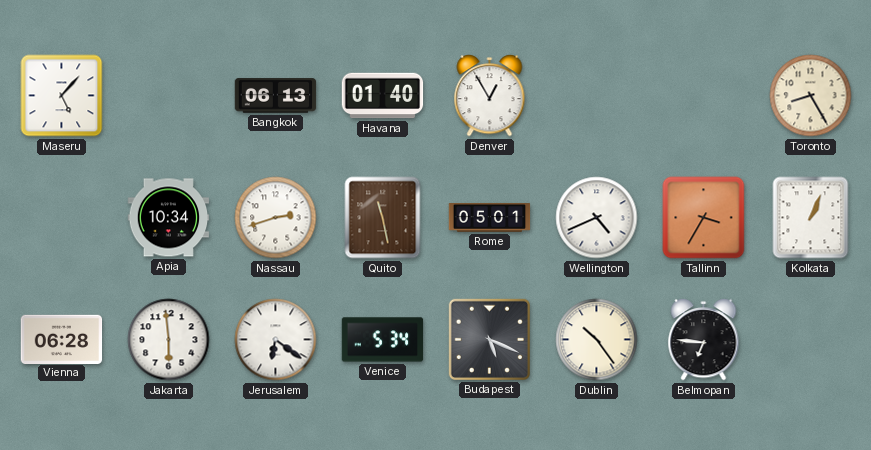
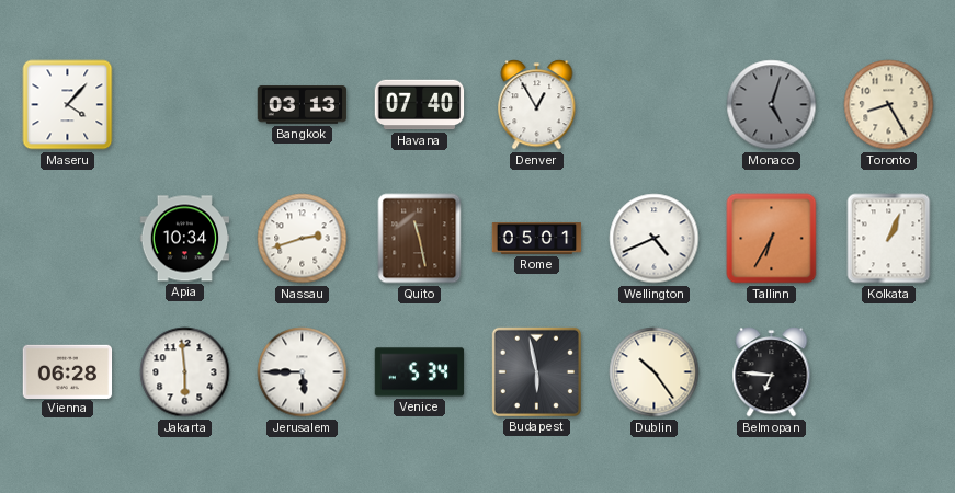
Maseru: 5:07 -> 4:07
Bangkok: 06:13 -> 03:13
Havana: 01:40 -> 07:40
Monaco: none -> 5:03
Tallinn: 3:35 -> 6:35
Jerusalem: 6:21 -> 5:45
Budapest: 5:19 -> 5:58
